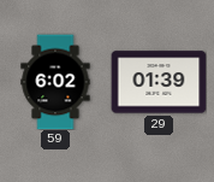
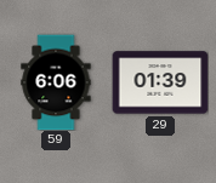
59: 6:02 -> 6:06
